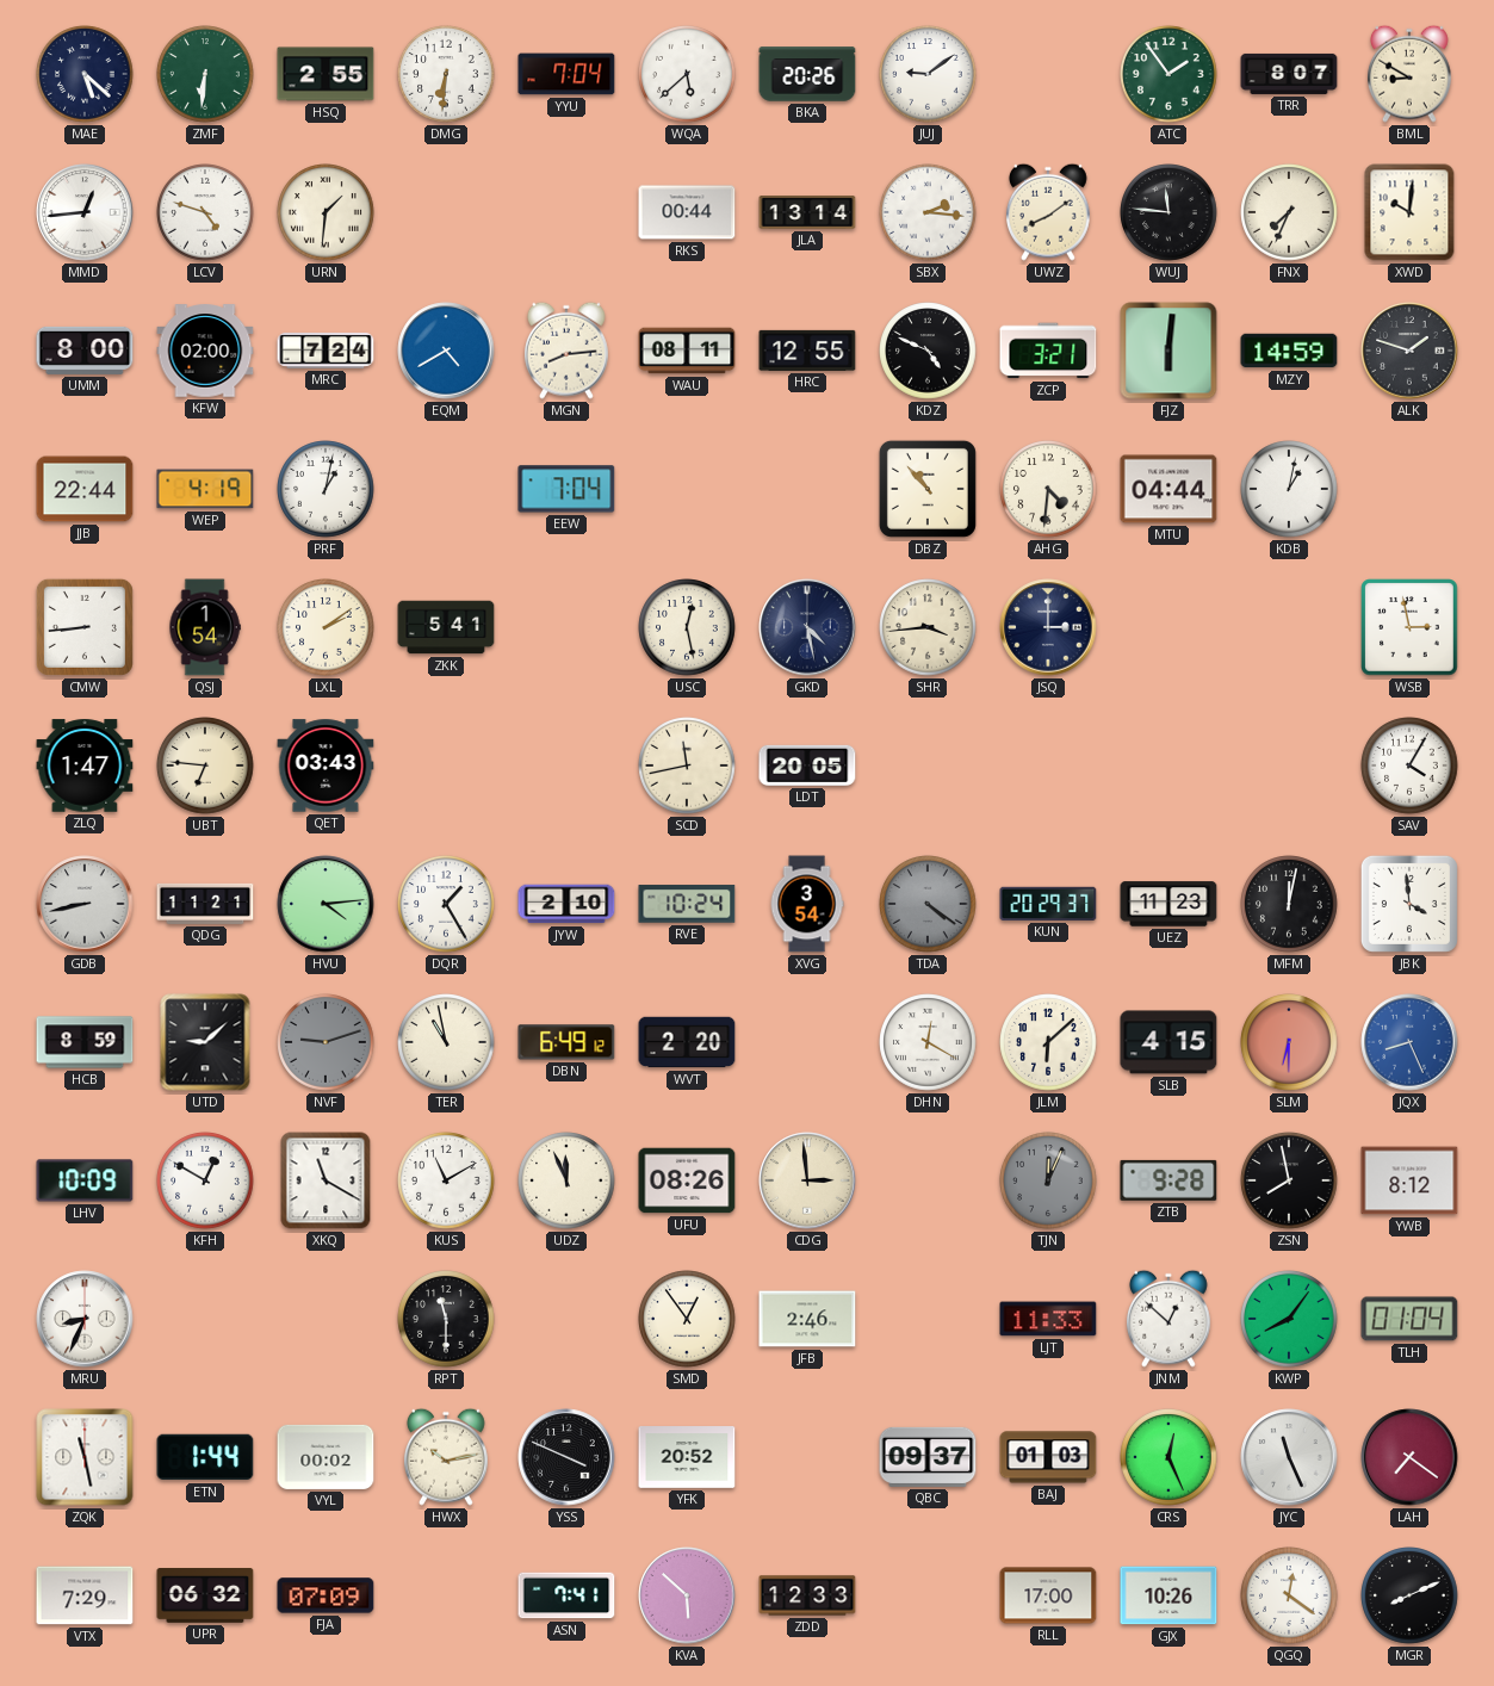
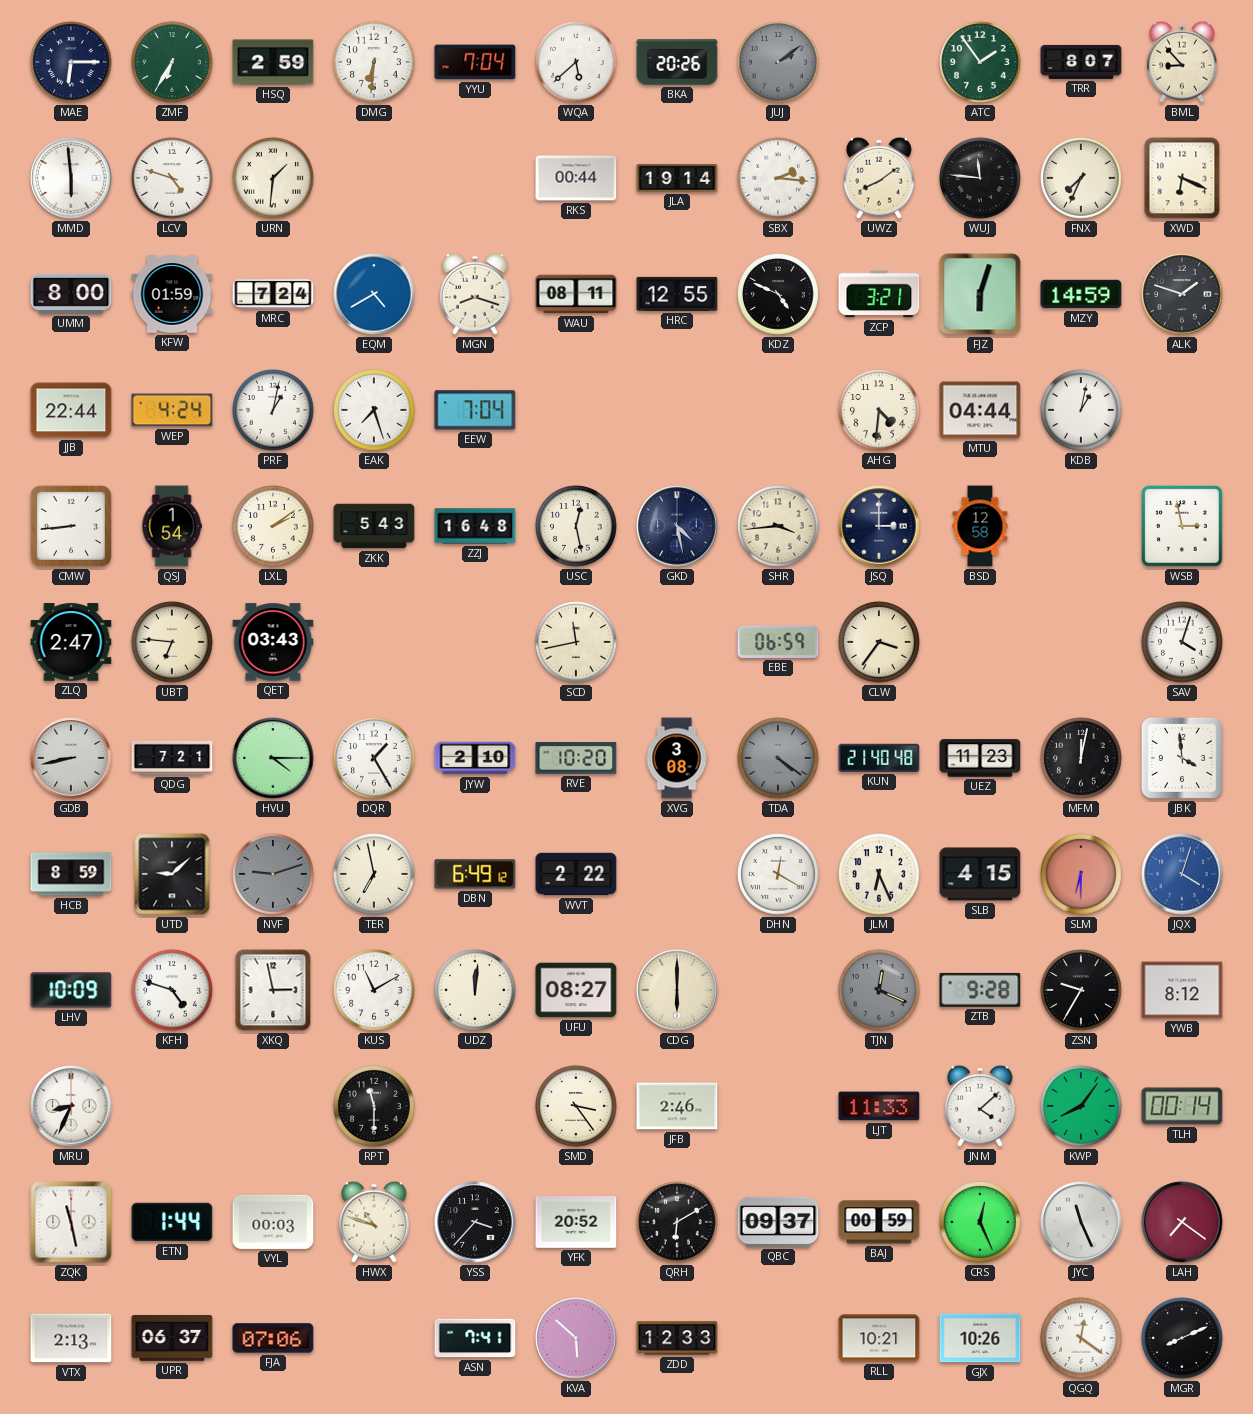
MAE: 5:22 -> 6:15
ZMF: 6:31 -> 6:35
HSQ: 2:55 -> 2:59
JUJ: 9:09 -> 2:09
JUJ dial: white -> grey
BML: 8:50 -> 8:53
MMD: 12:44 -> 5:59
JLA: 13:14 -> 19:14
XWD: 10:01 -> 6:19
KFW: 02:00 -> 01:59
MGN: 8:14 -> 8:18
FJZ: 6:01 -> 6:03
WEP: 4:19 -> 4:24
EAK: none -> 7:27
DBZ: 10:53 -> none
ZKK: 5:41 -> 5:43
ZZJ: none -> 16:48
BSD: none -> 12:58
ZLQ: 1:47 -> 2:47
LDT: 20:05 -> none
EBE: none -> 06:59
CLW: none -> 3:36
SAV: 4:05 -> 4:03
QDG: 11:21 -> 7:21
HVU: 4:14 -> 4:15
RVE: 10:24 -> 10:20
XVG: 3:54 -> 3:08
KUN: 20:29 -> 21:40
TER: 10:58 -> 6:58
WVT: 2:20 -> 2:22
JLM: 6:08 -> 6:26
JQX: 8:26 -> 4:03
KFH: 12:50 -> 4:48
XKQ: 11:20 -> 2:58
UDZ: 11:56 -> 12:01
UFU: 08:26 -> 08:27
CDG: 2:59 -> 6:00
TJN: 12:04 -> 12:19
ZSN: 7:58 -> 9:35
SMD: 12:54 -> 3:24
JNM: 12:52 -> 4:08
TLH: 01:04 -> 00:14
VYL: 00:02 -> 00:03
HWX: 10:13 -> 10:48
YSS: 3:49 -> 3:37
QRH: none -> 6:10
BAJ: 01:03 -> 00:59
VTX: 7:29 -> 2:13
UPR: 06:32 -> 06:37
FJA: 07:09 -> 07:06
RLL: 17:00 -> 10:21
